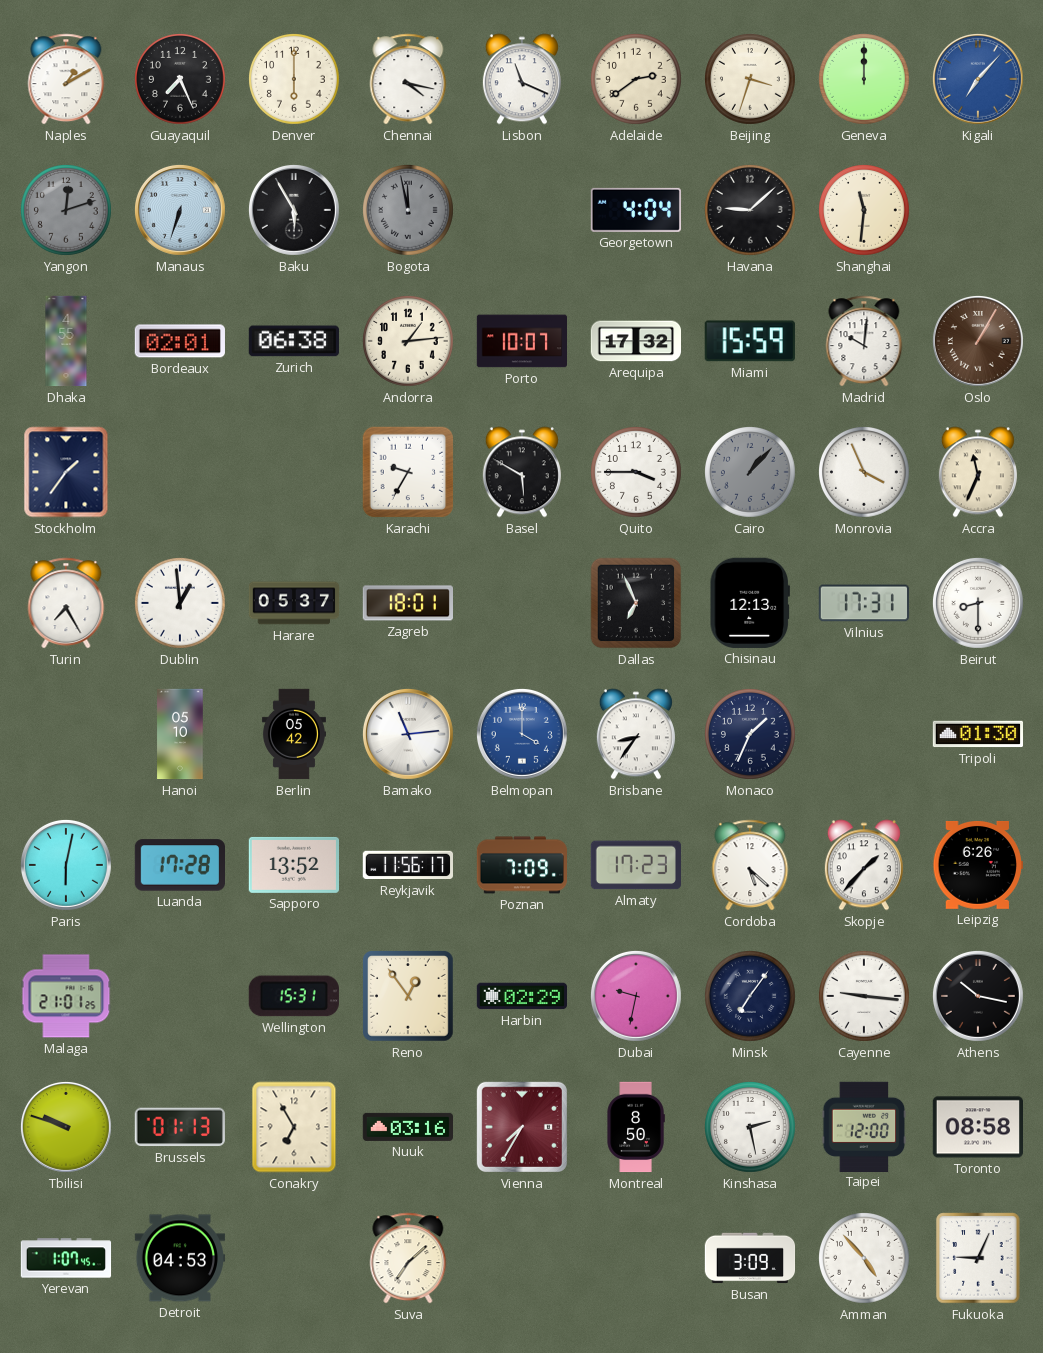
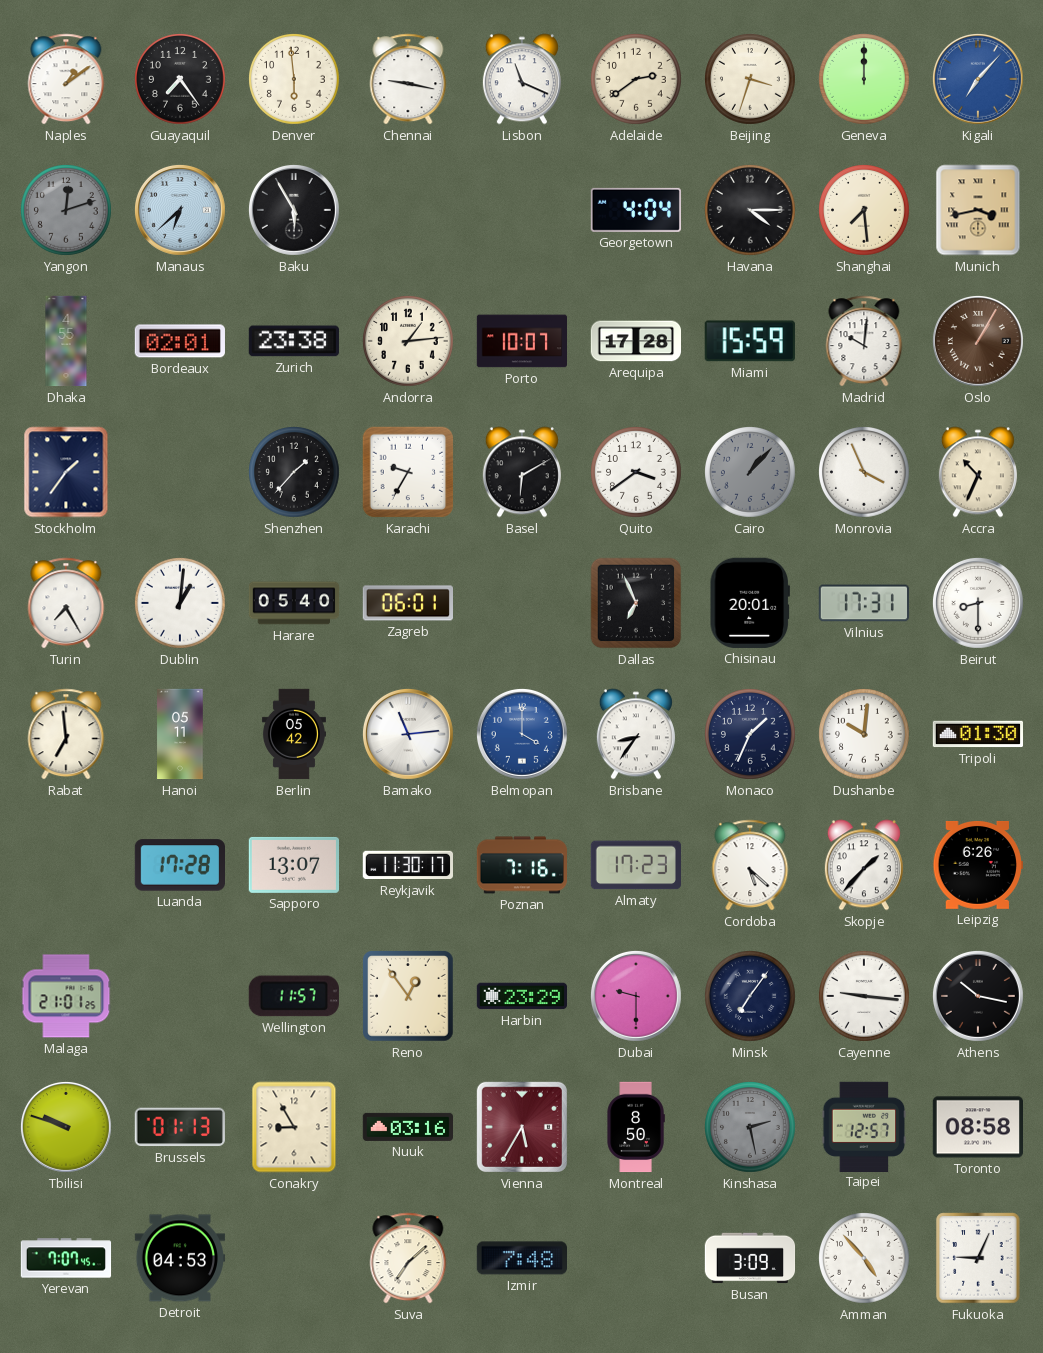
Naples: 1:10 -> 1:09
Guayaquil: 7:26 -> 7:24
Denver: 6:00 -> 5:59
Chennai: 4:17 -> 9:17
Manaus: 6:33 -> 6:38
Bogota: 11:58 -> none
Havana: 9:08 -> 4:15
Shanghai: 11:31 -> 7:29
Munich: none -> 3:43
Zurich: 06:38 -> 23:38
Arequipa: 17:32 -> 17:28
Shenzhen: none -> 1:37
Basel: 5:50 -> 6:10
Quito: 3:45 -> 3:39
Accra: 11:34 -> 10:34
Dublin: 12:59 -> 1:01
Harare: 05:37 -> 05:40
Zagreb: 18:01 -> 06:01
Chisinau: 12:13 -> 20:01
Rabat: none -> 6:59
Hanoi: 05:10 -> 05:11
Dushanbe: none -> 10:01
Paris: 6:02 -> none
Sapporo: 13:52 -> 13:07
Reykjavik: 11:56 -> 11:30
Poznan: 7:09 -> 7:16
Wellington: 15:31 -> 11:57
Harbin: 02:29 -> 23:29
Dubai: 9:32 -> 9:30
Conakry: 6:55 -> 8:55
Vienna: 7:35 -> 5:35
Kinshasa dial: white -> grey
Taipei: 12:00 -> 12:57
Yerevan: 1:07 -> 7:07
Izmir: none -> 7:48
